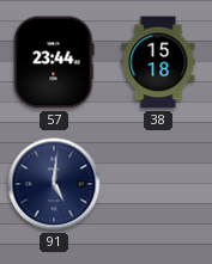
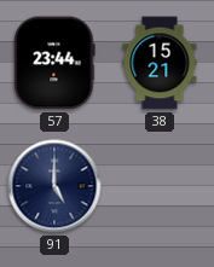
38: 15:18 -> 15:21
91: 5:01 -> 5:00
